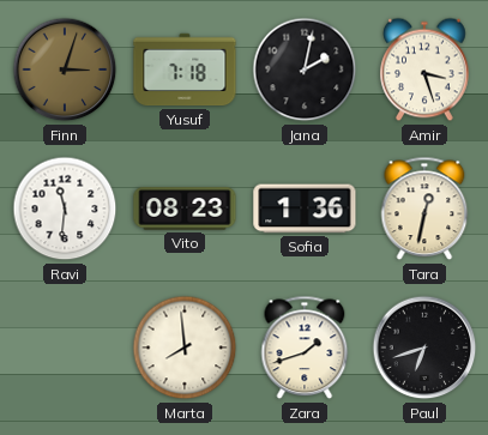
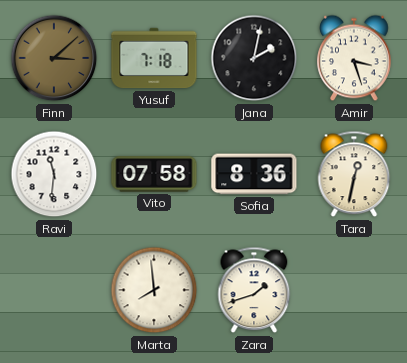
Finn: 3:03 -> 3:08
Vito: 08:23 -> 07:58
Sofia: 1:36 -> 8:36
Paul: 6:42 -> none
